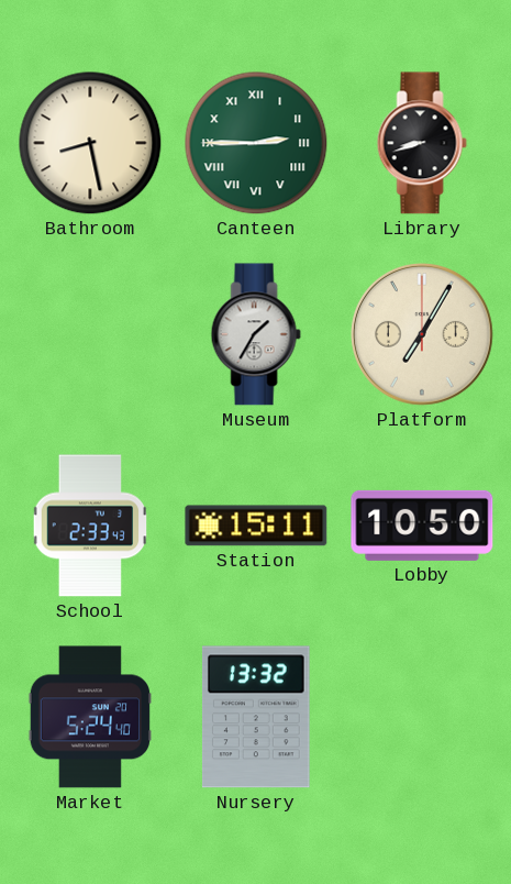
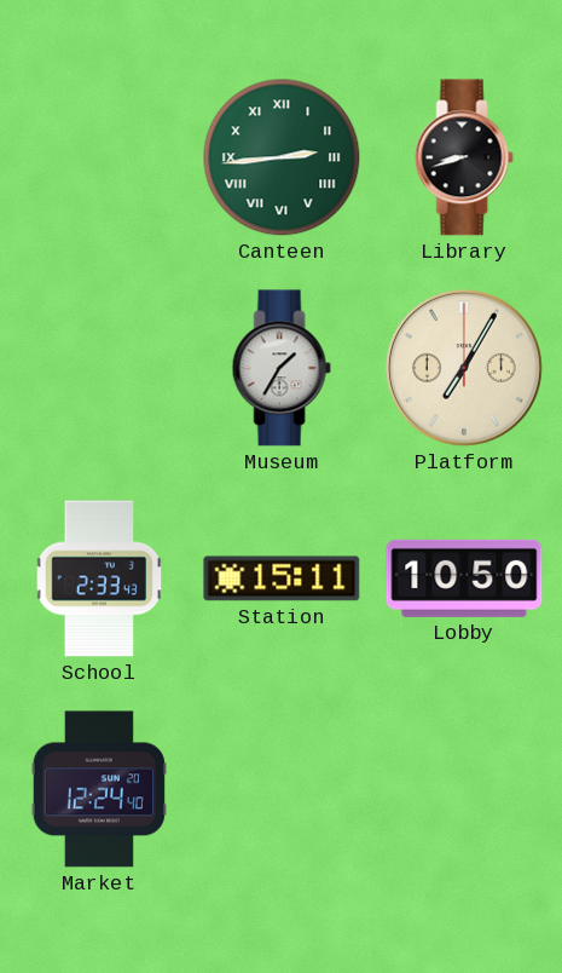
Bathroom: 8:28 -> none
Canteen: 2:45 -> 2:44
Market: 5:24 -> 12:24
Nursery: 13:32 -> none
